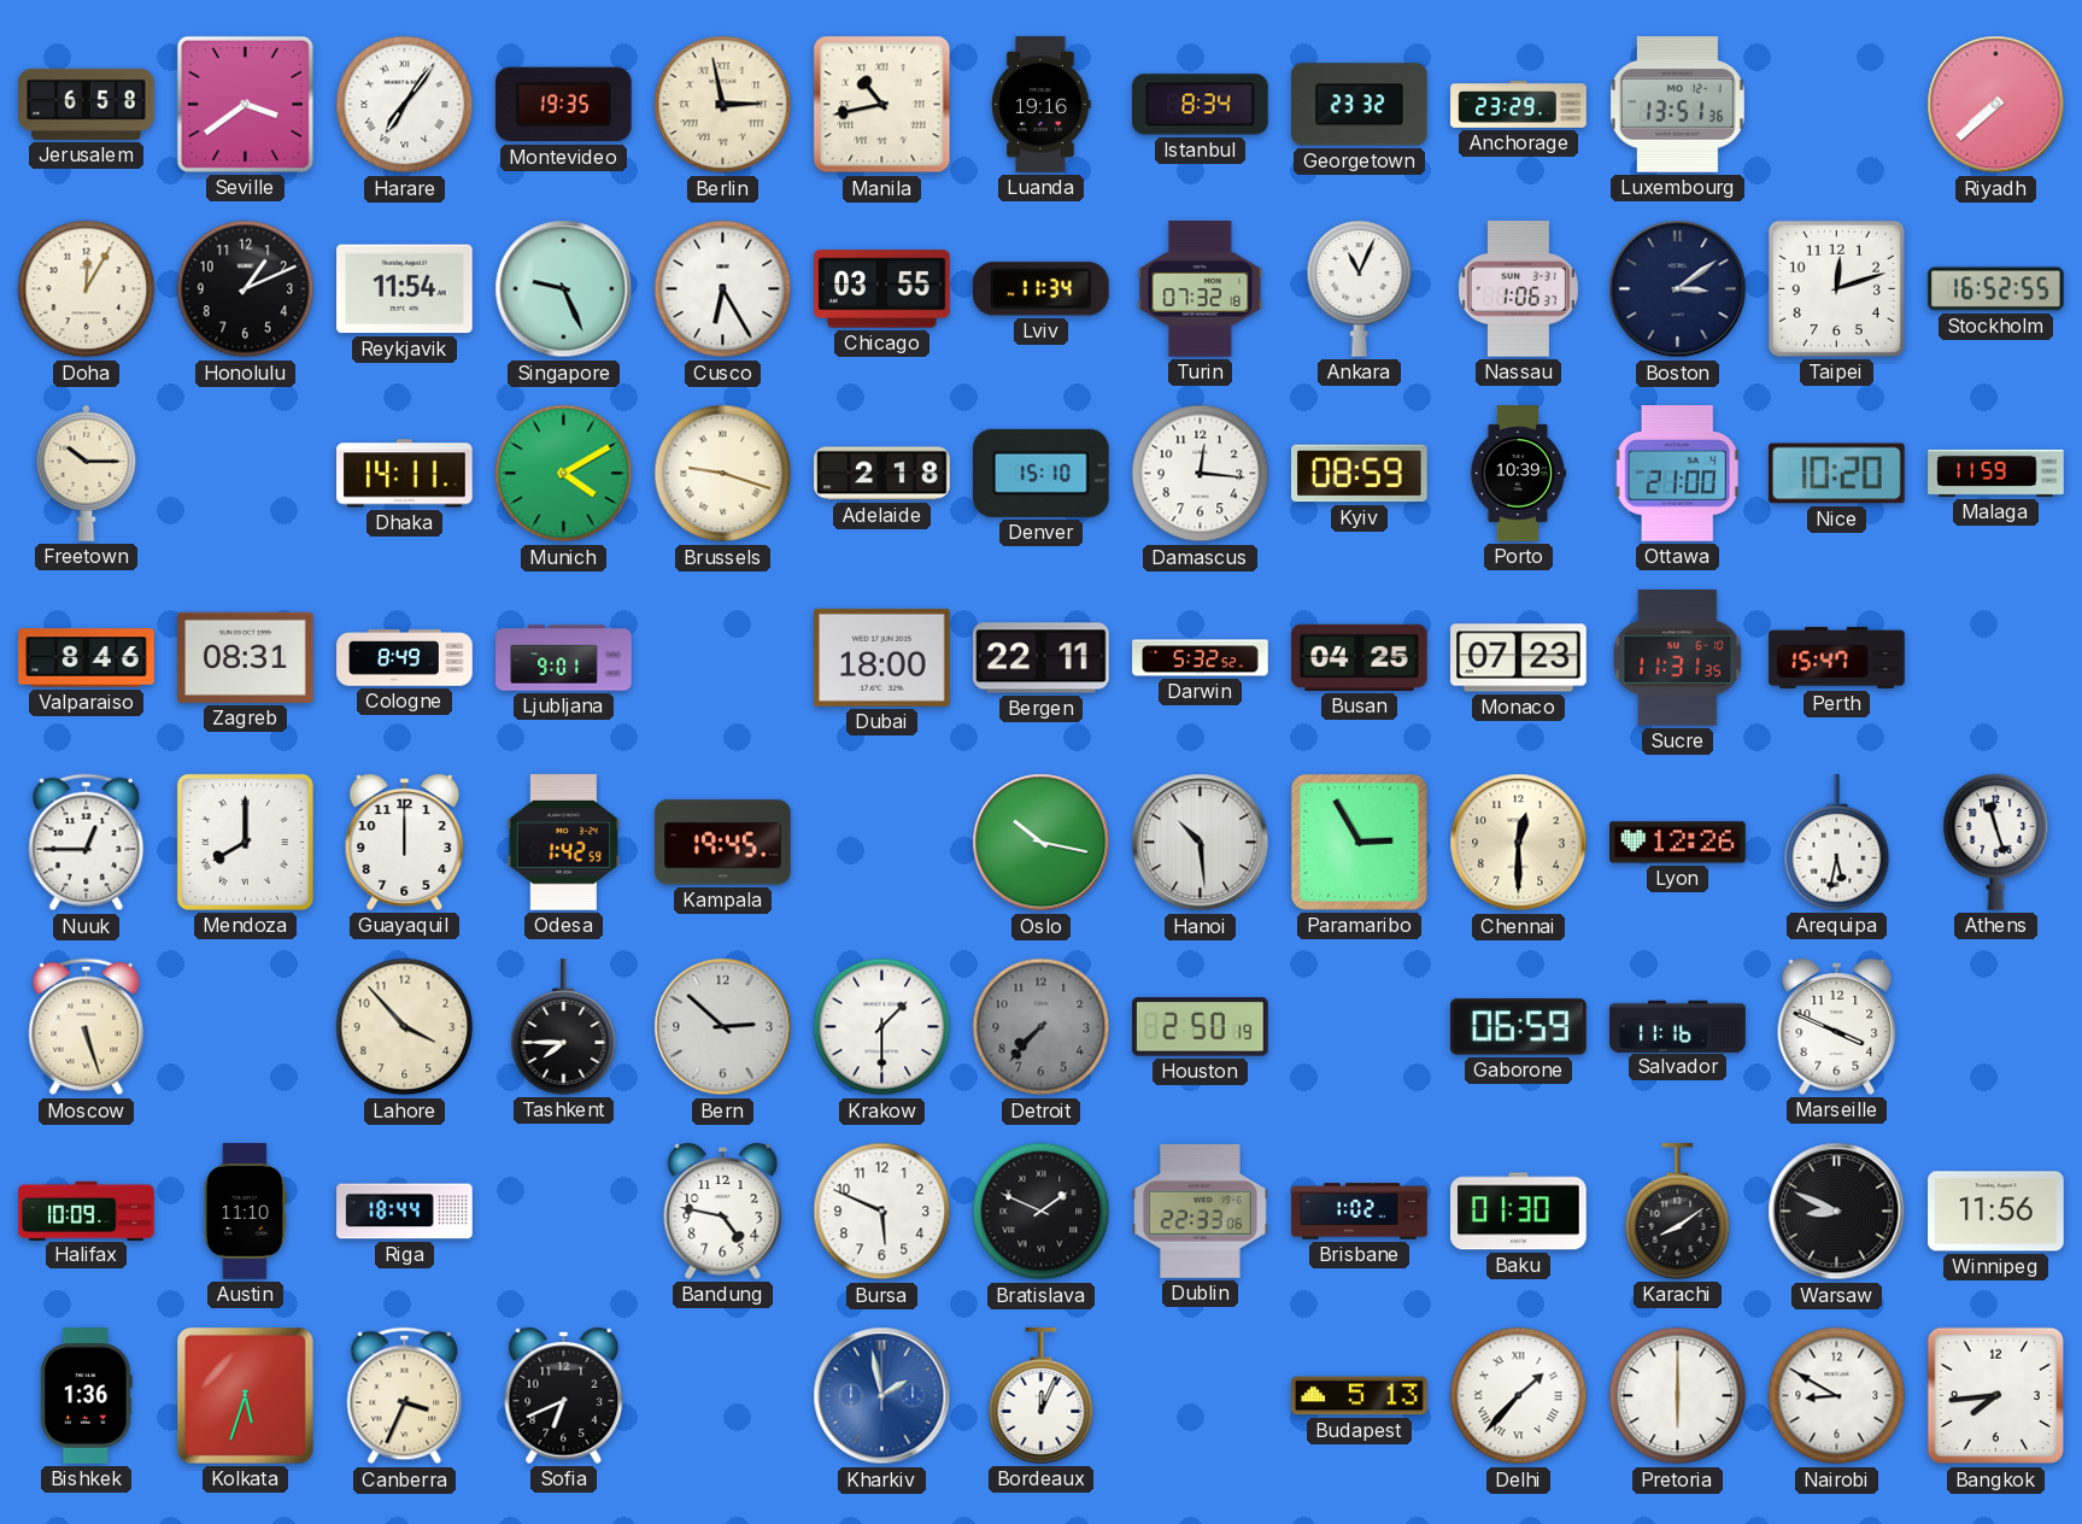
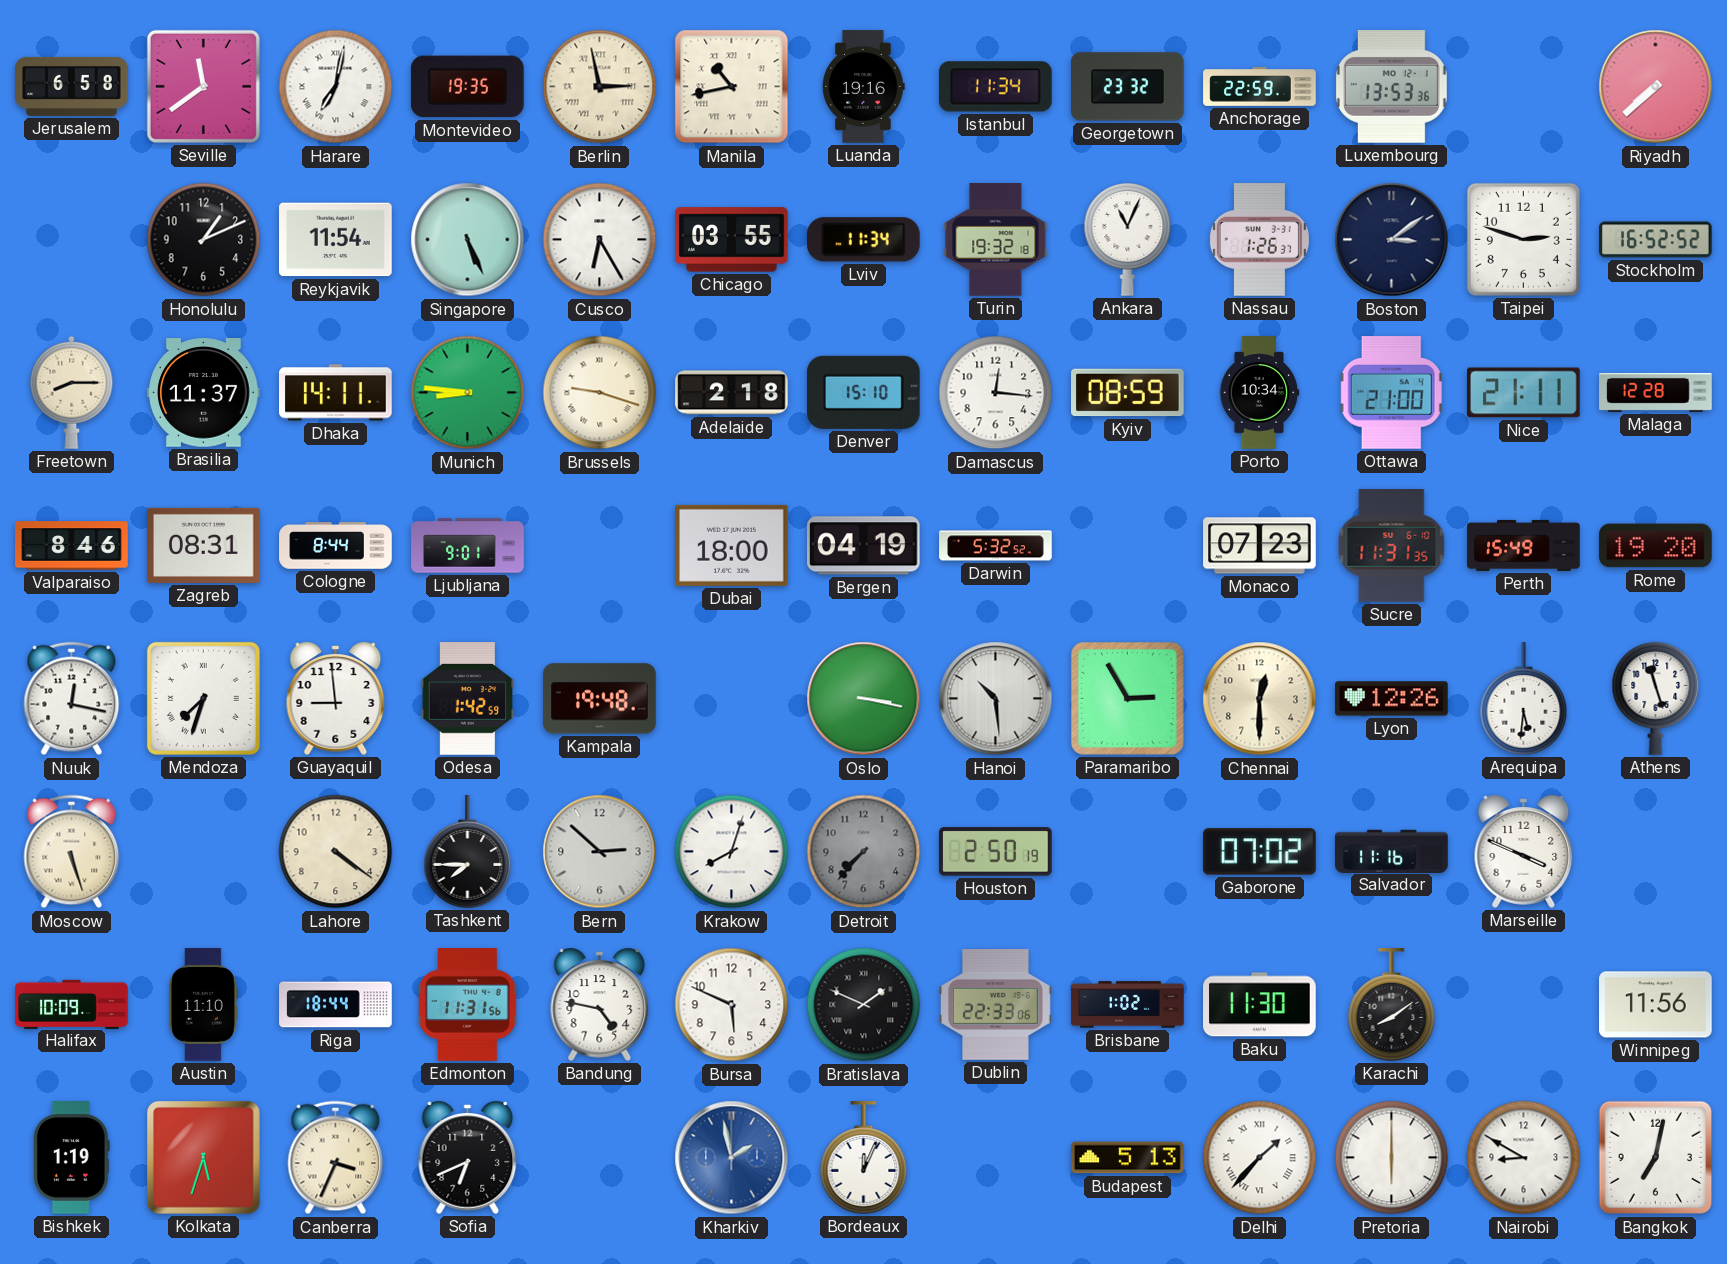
Seville: 3:39 -> 11:39
Harare: 7:06 -> 7:02
Istanbul: 8:34 -> 11:34
Anchorage: 23:29 -> 22:59
Luxembourg: 13:51 -> 13:53
Doha: 12:05 -> none
Singapore: 9:26 -> 5:26
Turin: 07:32 -> 19:32
Nassau: 1:06 -> 1:26
Taipei: 12:12 -> 2:48
Stockholm: 16:52:55 -> 16:52:52
Freetown: 10:15 -> 8:15
Brasilia: none -> 11:37
Munich: 4:10 -> 8:46
Porto: 10:39 -> 10:34
Nice: 10:20 -> 21:11
Malaga: 11:59 -> 12:28
Cologne: 8:49 -> 8:44
Bergen: 22:11 -> 04:19
Busan: 04:25 -> none
Perth: 15:47 -> 15:49
Rome: none -> 19:20
Nuuk: 12:45 -> 12:17
Mendoza: 8:00 -> 7:33
Guayaquil: 12:00 -> 8:59
Kampala: 19:45 -> 19:48
Oslo: 10:17 -> 3:17
Arequipa: 5:32 -> 5:31
Lahore: 3:53 -> 4:21
Krakow: 1:30 -> 8:03
Gaborone: 06:59 -> 07:02
Edmonton: none -> 11:31
Baku: 01:30 -> 11:30
Warsaw: 8:49 -> none
Bishkek: 1:36 -> 1:19
Bangkok: 7:44 -> 7:02
